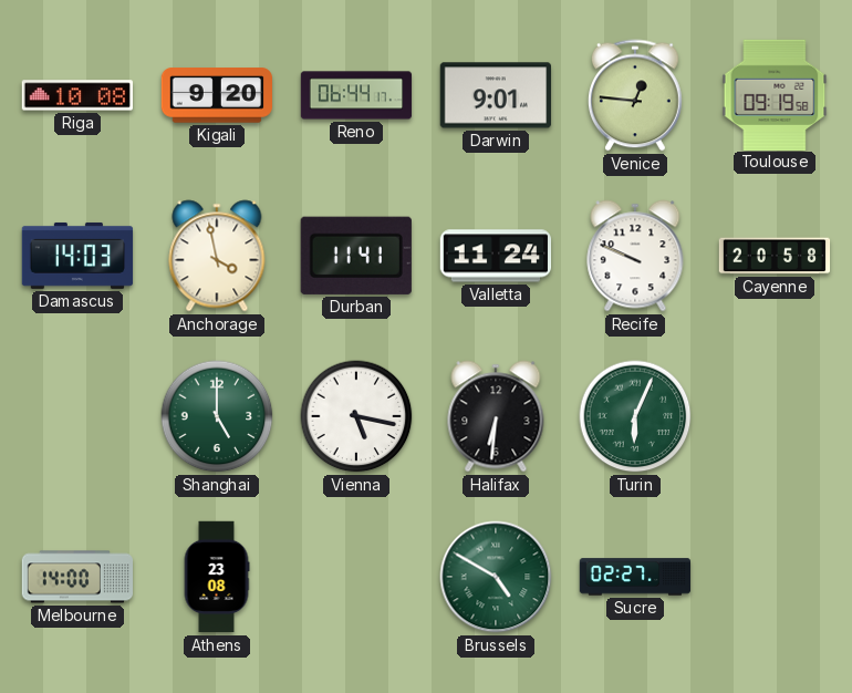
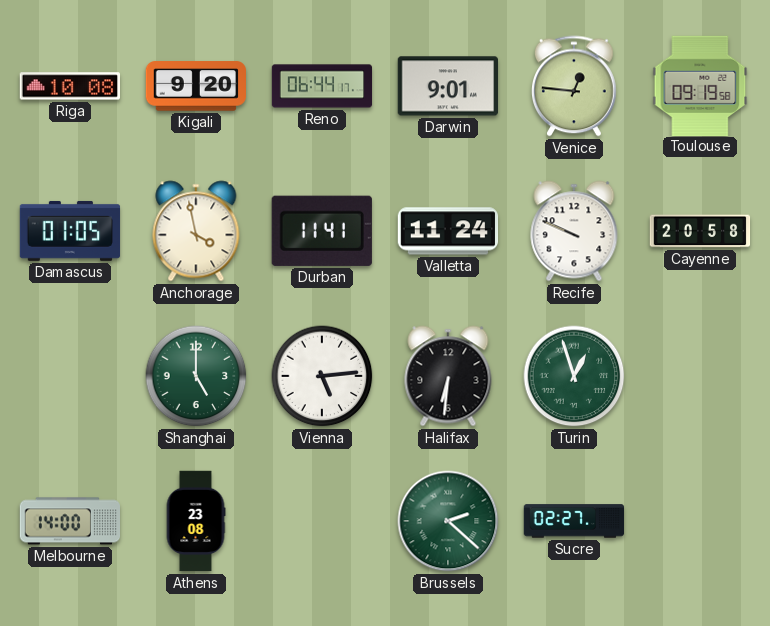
Damascus: 14:03 -> 01:05
Vienna: 5:17 -> 5:14
Turin: 6:04 -> 12:57
Brussels: 4:50 -> 2:22
